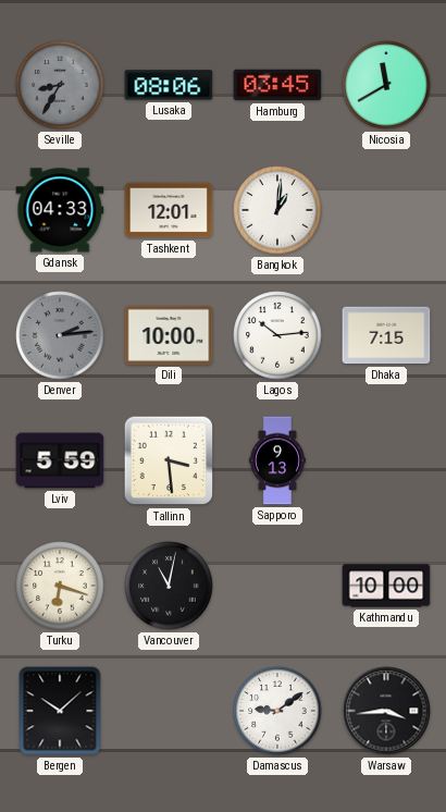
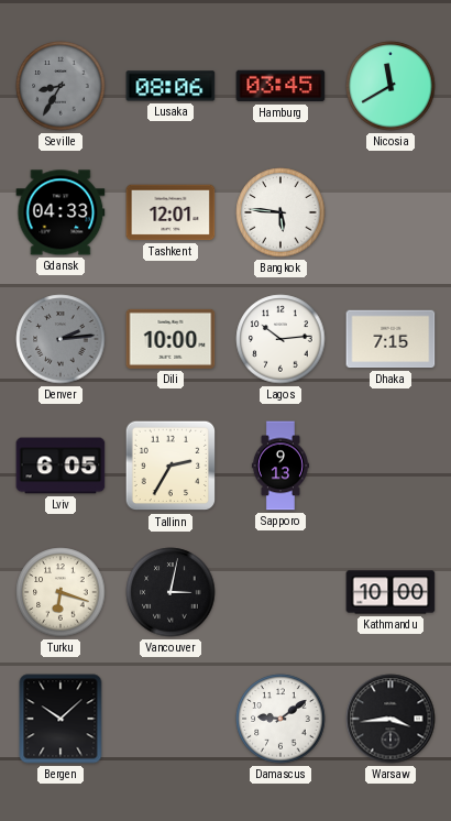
Bangkok: 1:01 -> 5:46
Lviv: 5:59 -> 6:05
Tallinn: 3:29 -> 2:35
Vancouver: 11:02 -> 3:02
